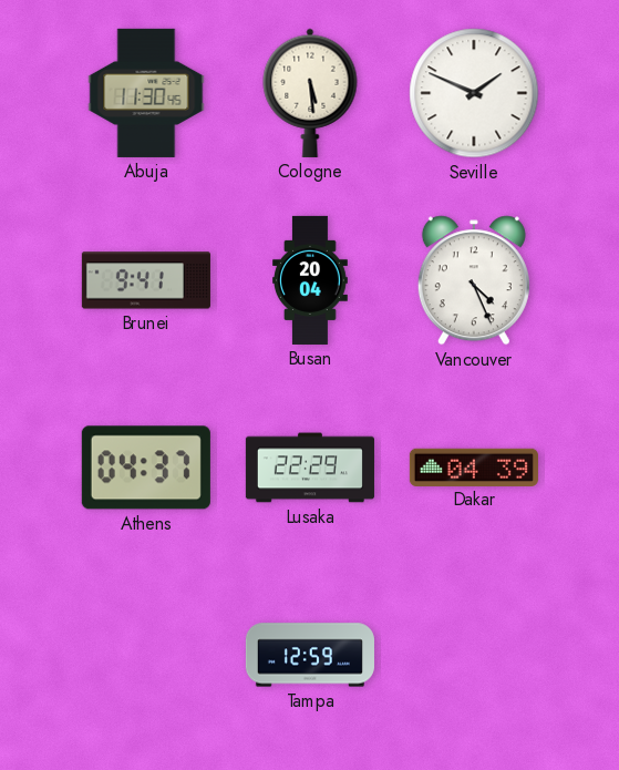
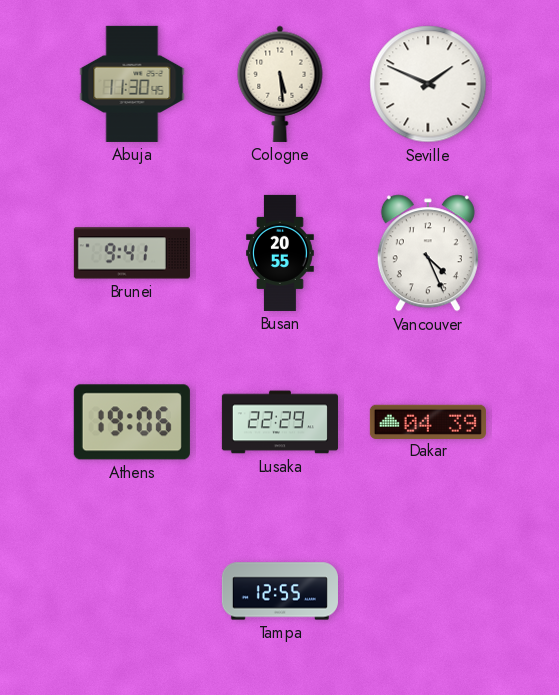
Busan: 20:04 -> 20:55
Athens: 04:37 -> 19:06
Tampa: 12:59 -> 12:55
